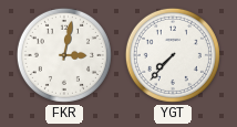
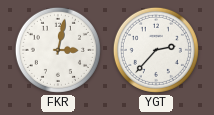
YGT: 7:37 -> 2:37
